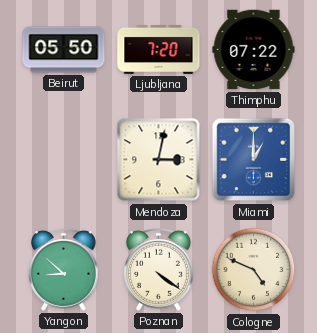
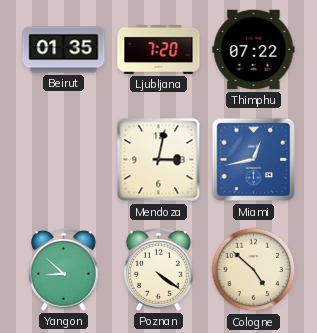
Beirut: 05:50 -> 01:35
Miami: 1:00 -> 12:43
Cologne: 4:49 -> 4:52
